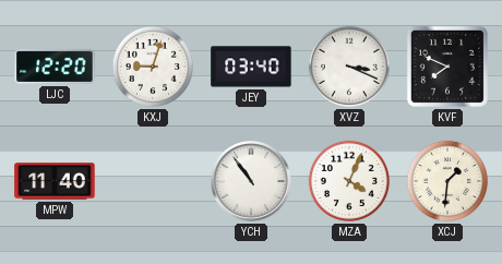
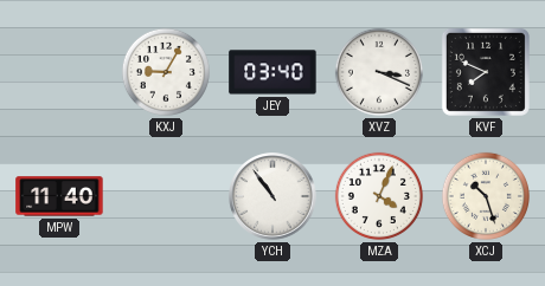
LJC: 12:20 -> none
KXJ: 9:03 -> 9:05
XCJ: 1:31 -> 10:27
